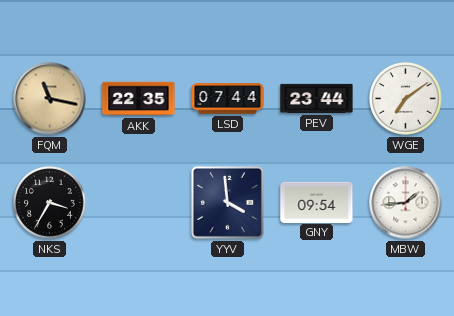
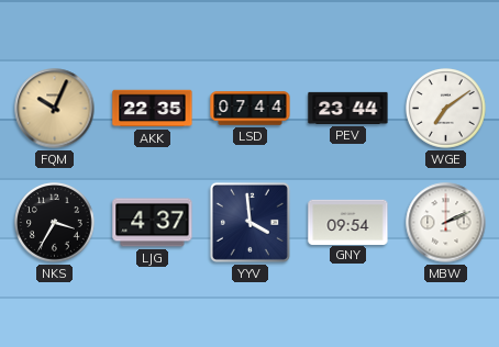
FQM: 11:17 -> 10:04
LJG: none -> 4:37
MBW: 1:44 -> 2:11
